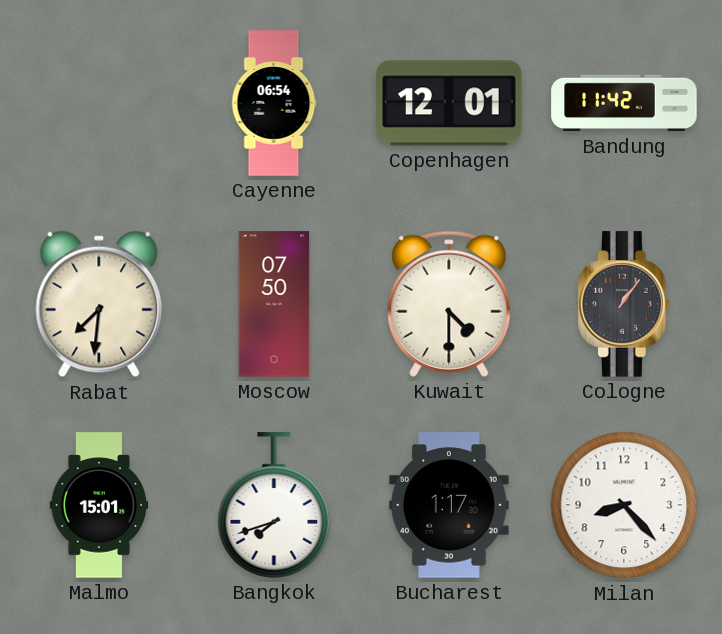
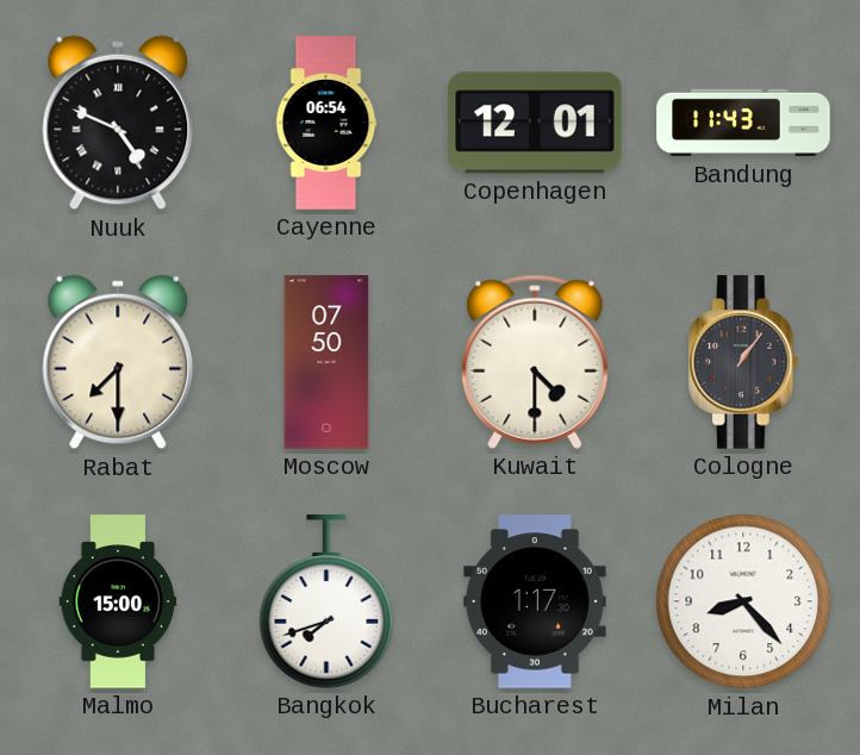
Nuuk: none -> 4:49
Bandung: 11:42 -> 11:43
Rabat: 7:31 -> 7:30
Malmo: 15:01 -> 15:00
